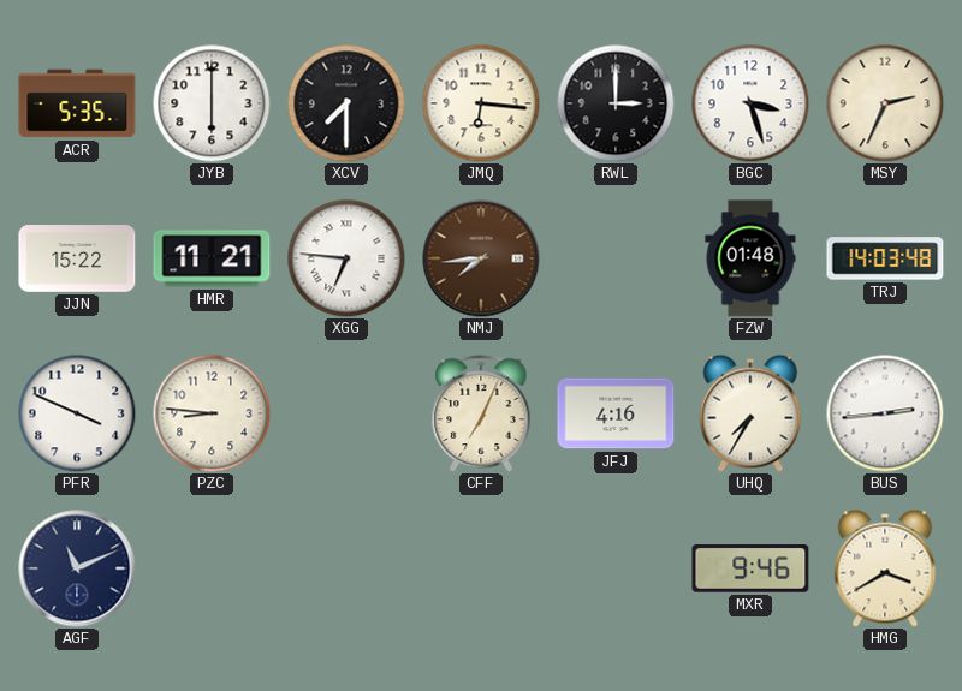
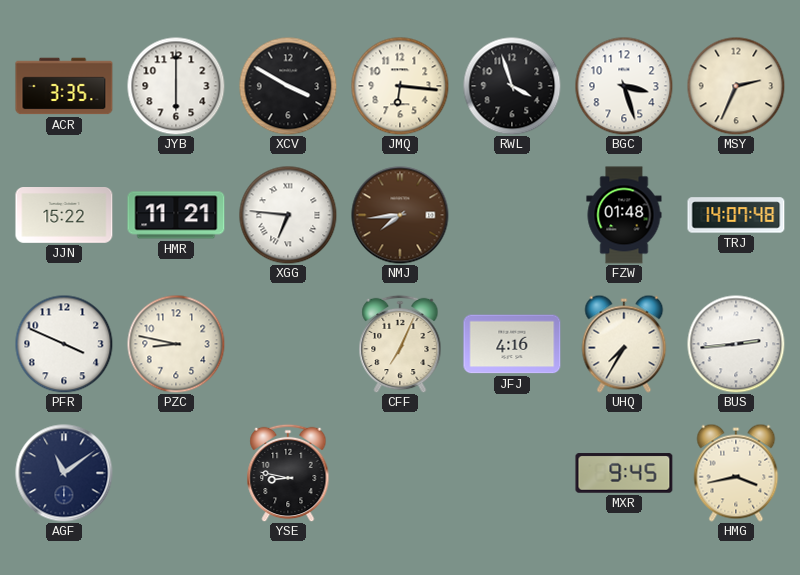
ACR: 5:35 -> 3:35
XCV: 7:30 -> 3:50
RWL: 3:00 -> 3:57
TRJ: 14:03 -> 14:07
PZC: 8:46 -> 8:47
AGF: 11:11 -> 11:09
YSE: none -> 8:47
MXR: 9:46 -> 9:45
HMG: 3:40 -> 3:43
